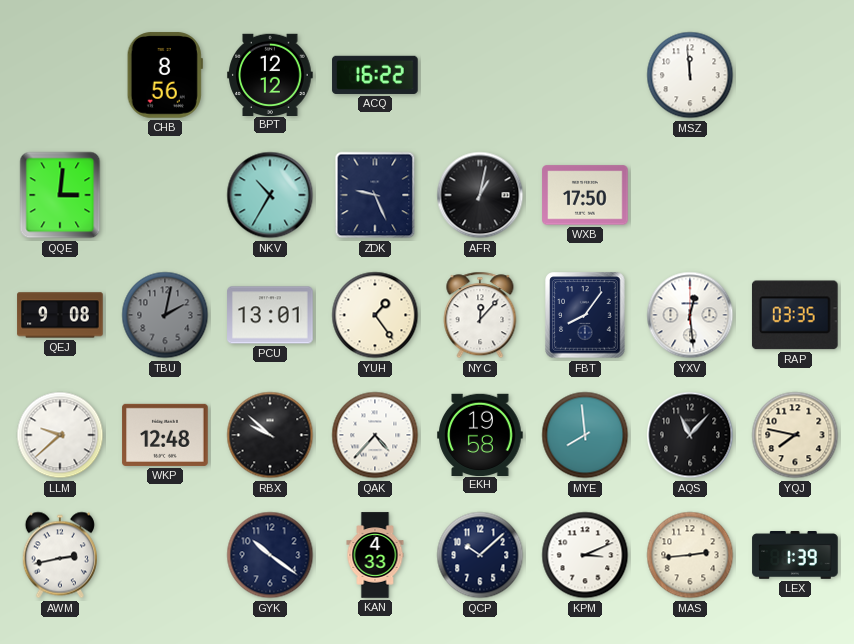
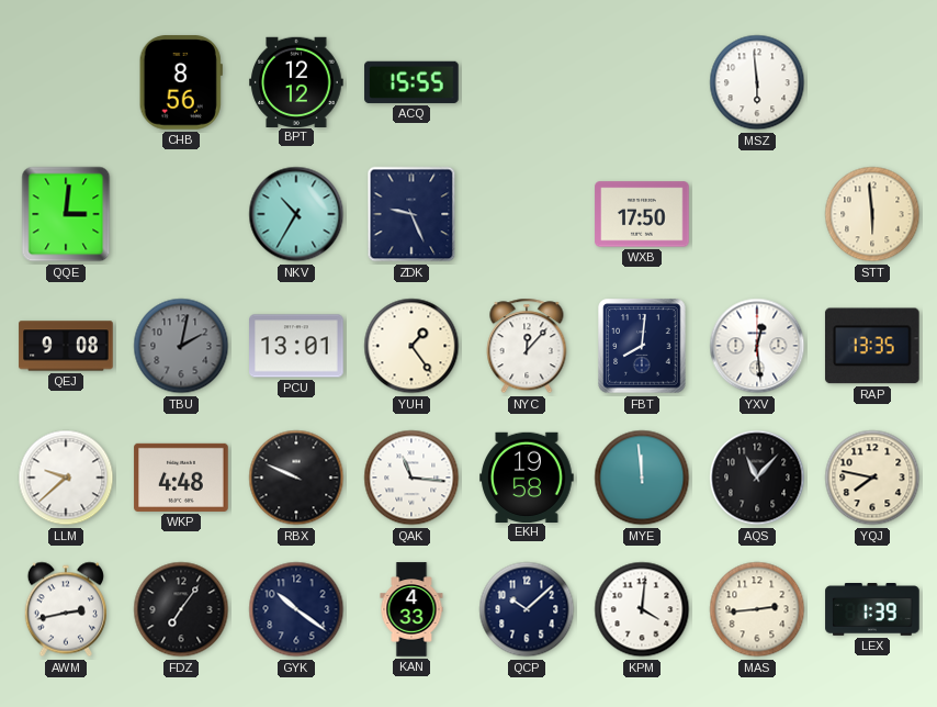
ACQ: 16:22 -> 15:55
MSZ: 11:59 -> 5:59
AFR: 1:02 -> none
STT: none -> 5:59
FBT: 8:06 -> 8:01
RAP: 03:35 -> 13:35
WKP: 12:48 -> 4:48
RBX: 9:52 -> 9:49
QAK: 4:37 -> 11:16
MYE: 7:59 -> 11:59
FDZ: none -> 7:06
KPM: 3:11 -> 4:01
